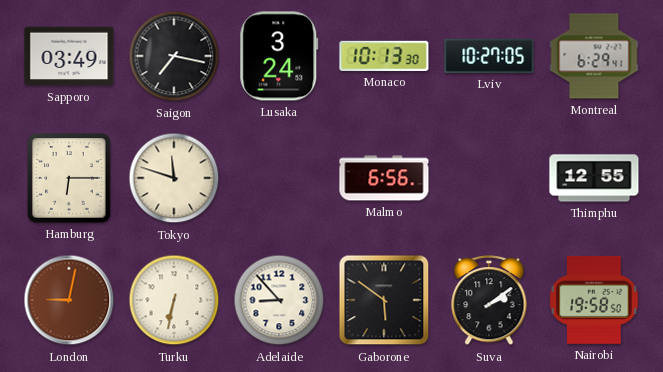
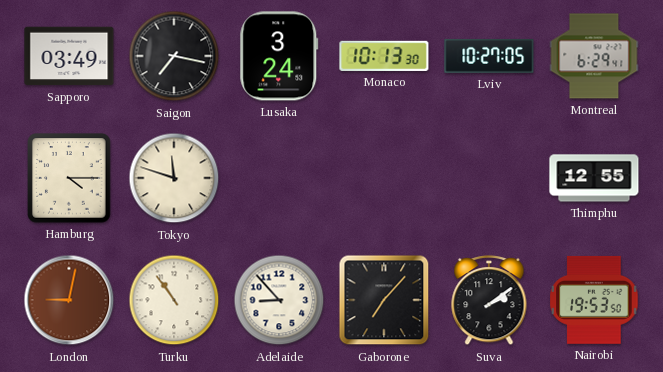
Hamburg: 6:15 -> 4:15
Malmo: 6:56 -> none
Turku: 6:32 -> 10:54
Gaborone: 5:51 -> 7:07
Nairobi: 19:58 -> 19:53
